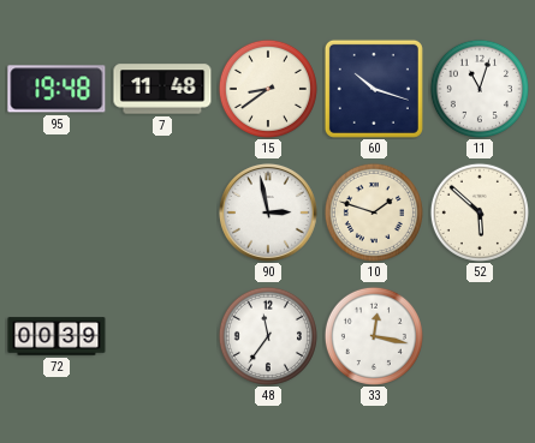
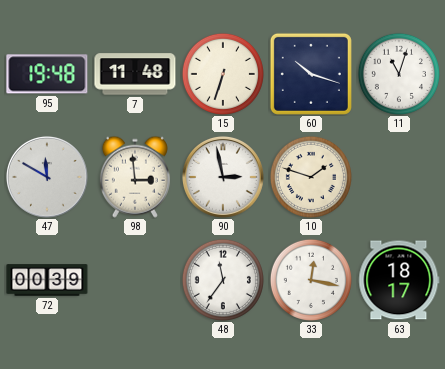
15: 8:39 -> 6:33
47: none -> 11:50
98: none -> 2:59
52: 5:52 -> none
63: none -> 18:17
